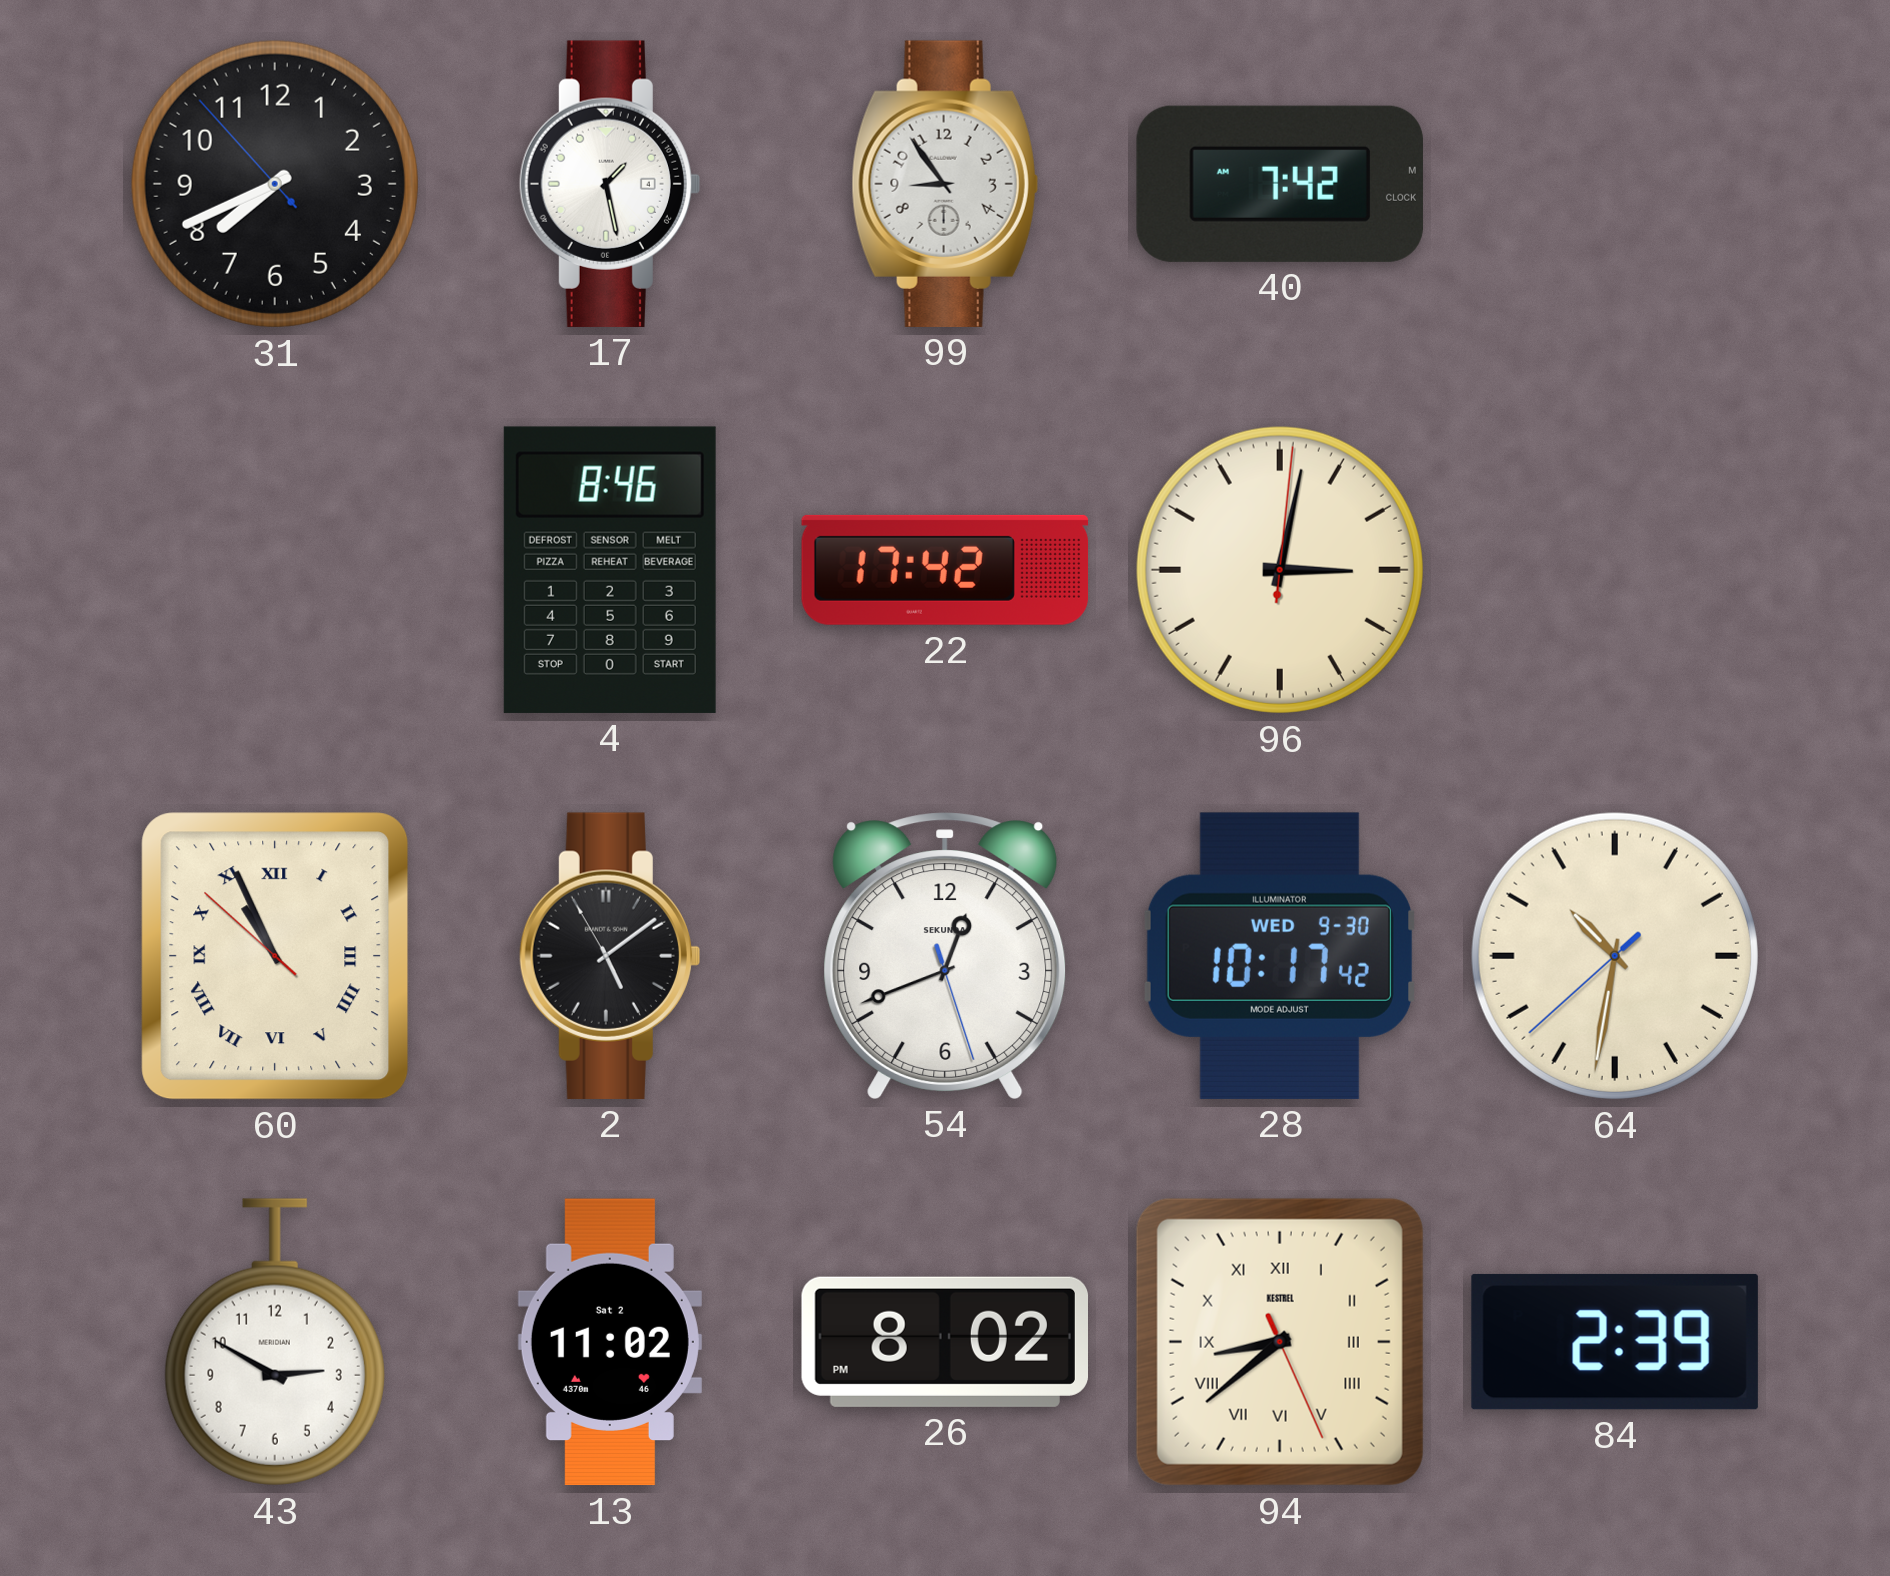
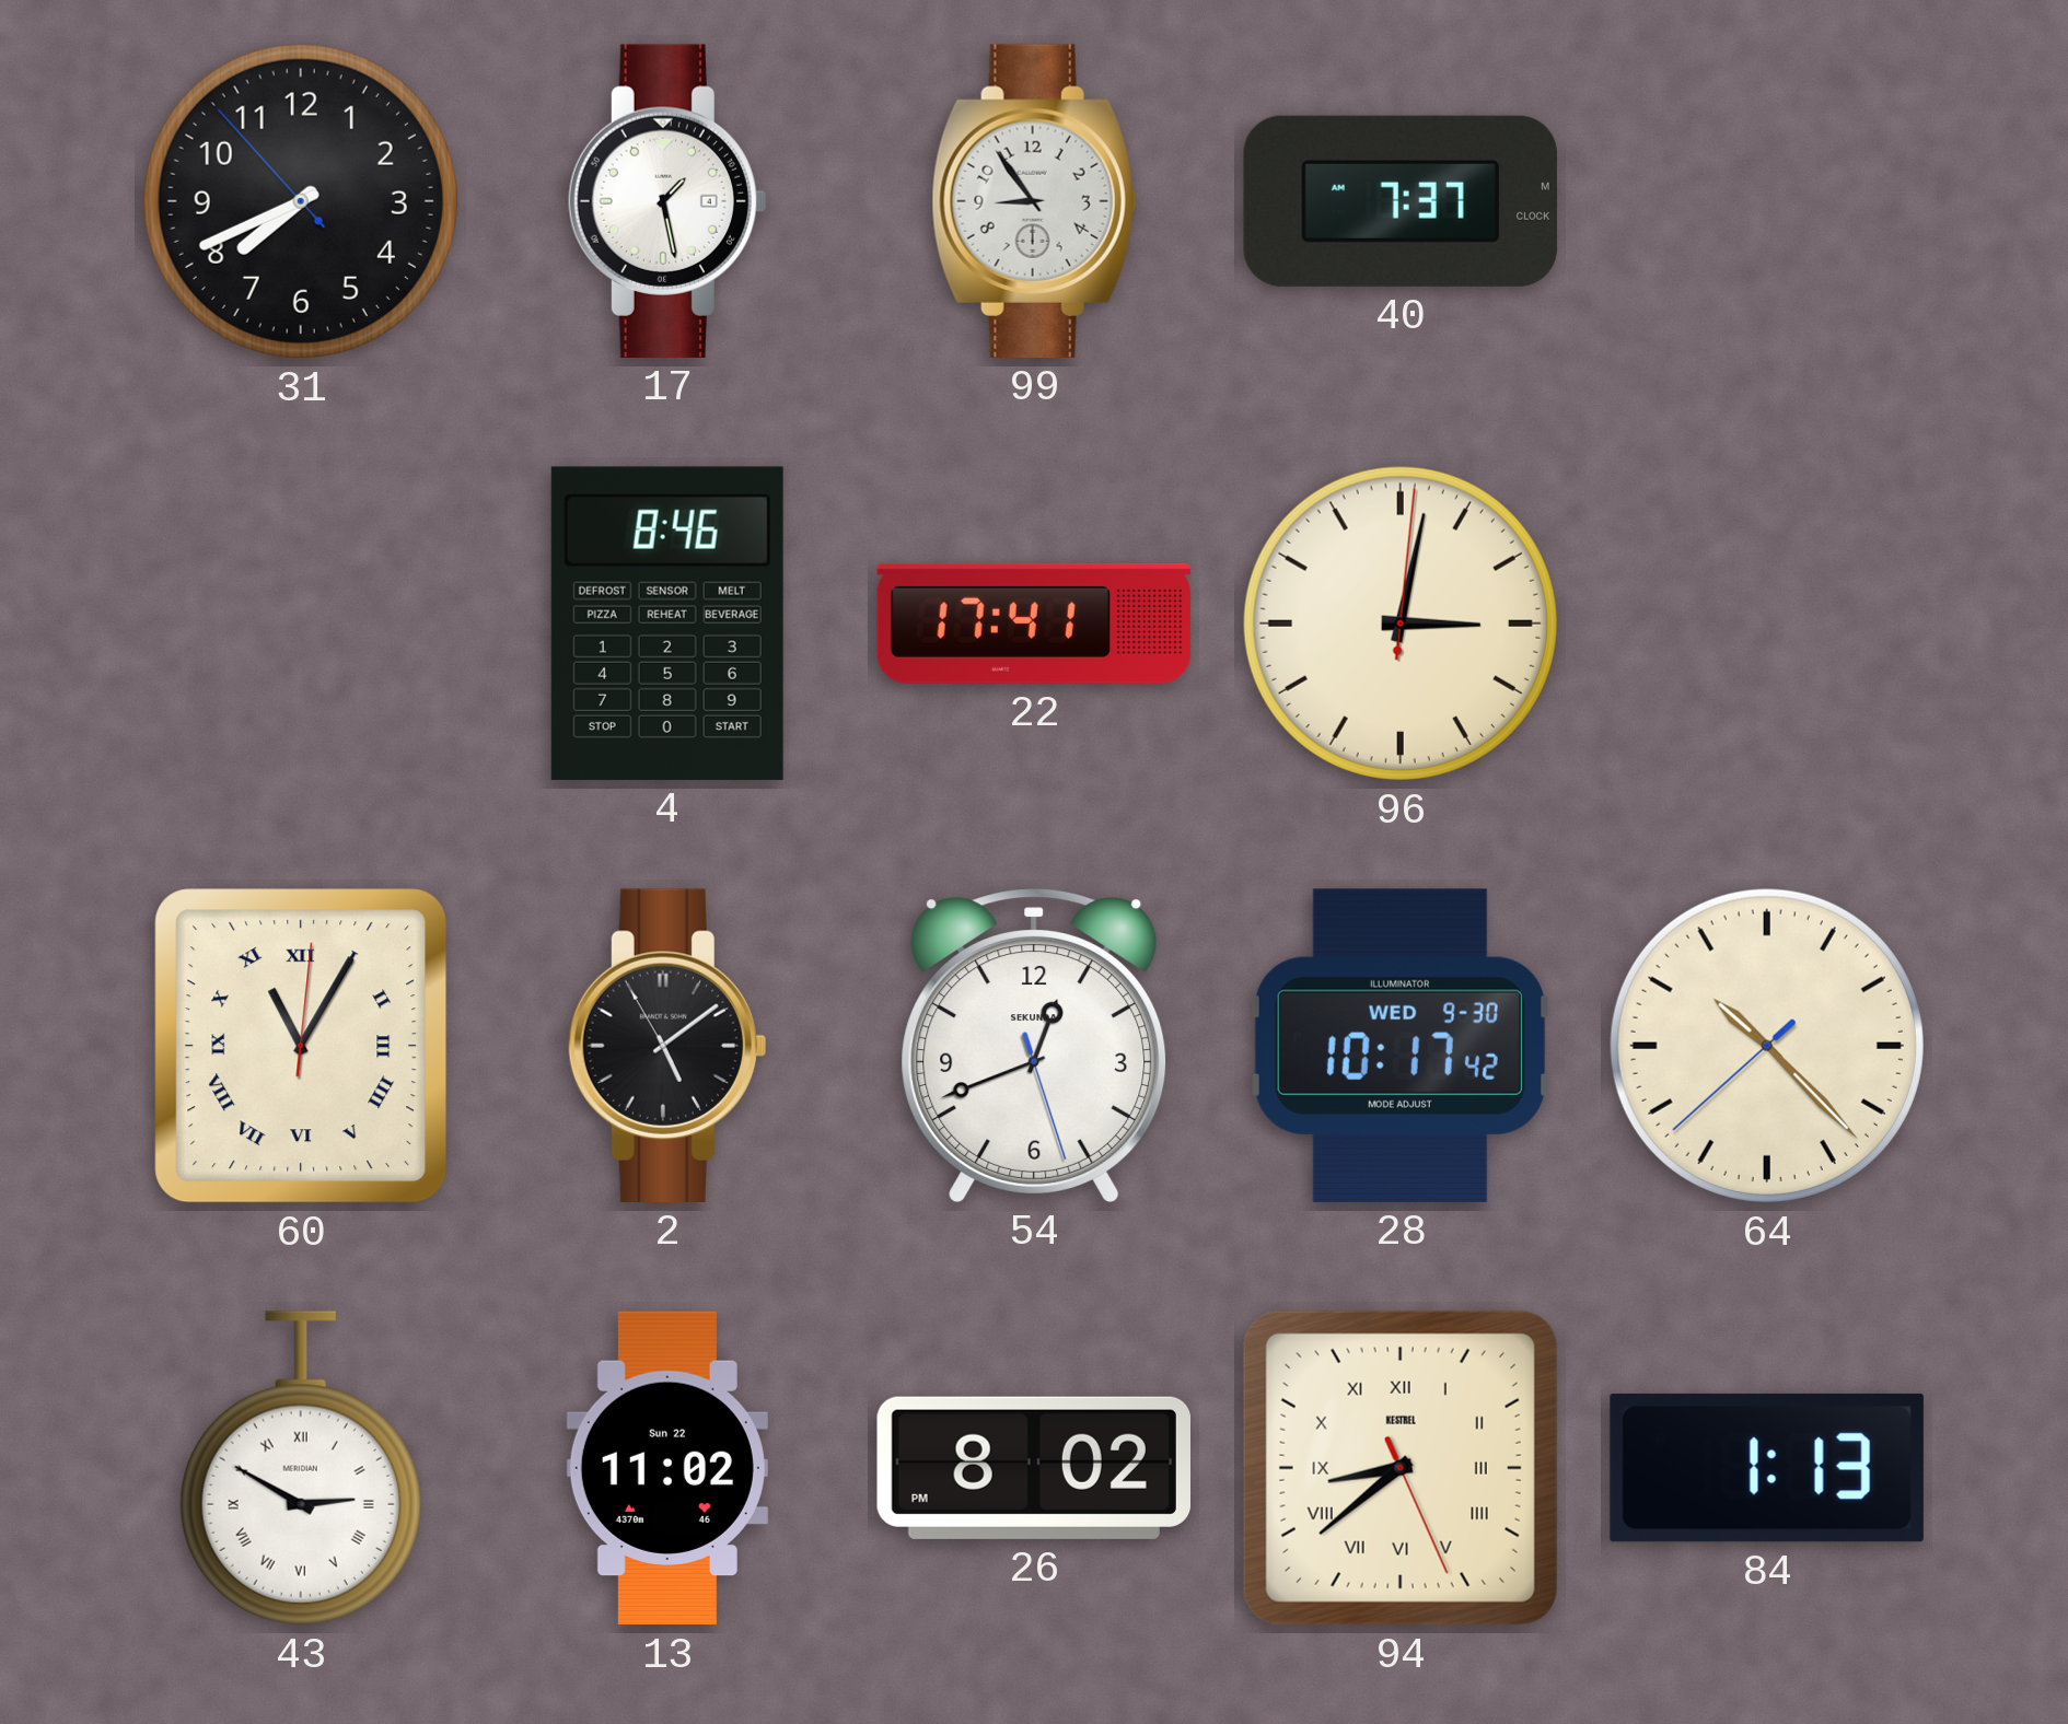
40: 7:42 -> 7:37
22: 17:42 -> 17:41
60: 10:55 -> 11:05
64: 10:31 -> 10:22
43 numerals: Arabic -> Roman
13 date: Sat 2 -> Sun 22
84: 2:39 -> 1:13
